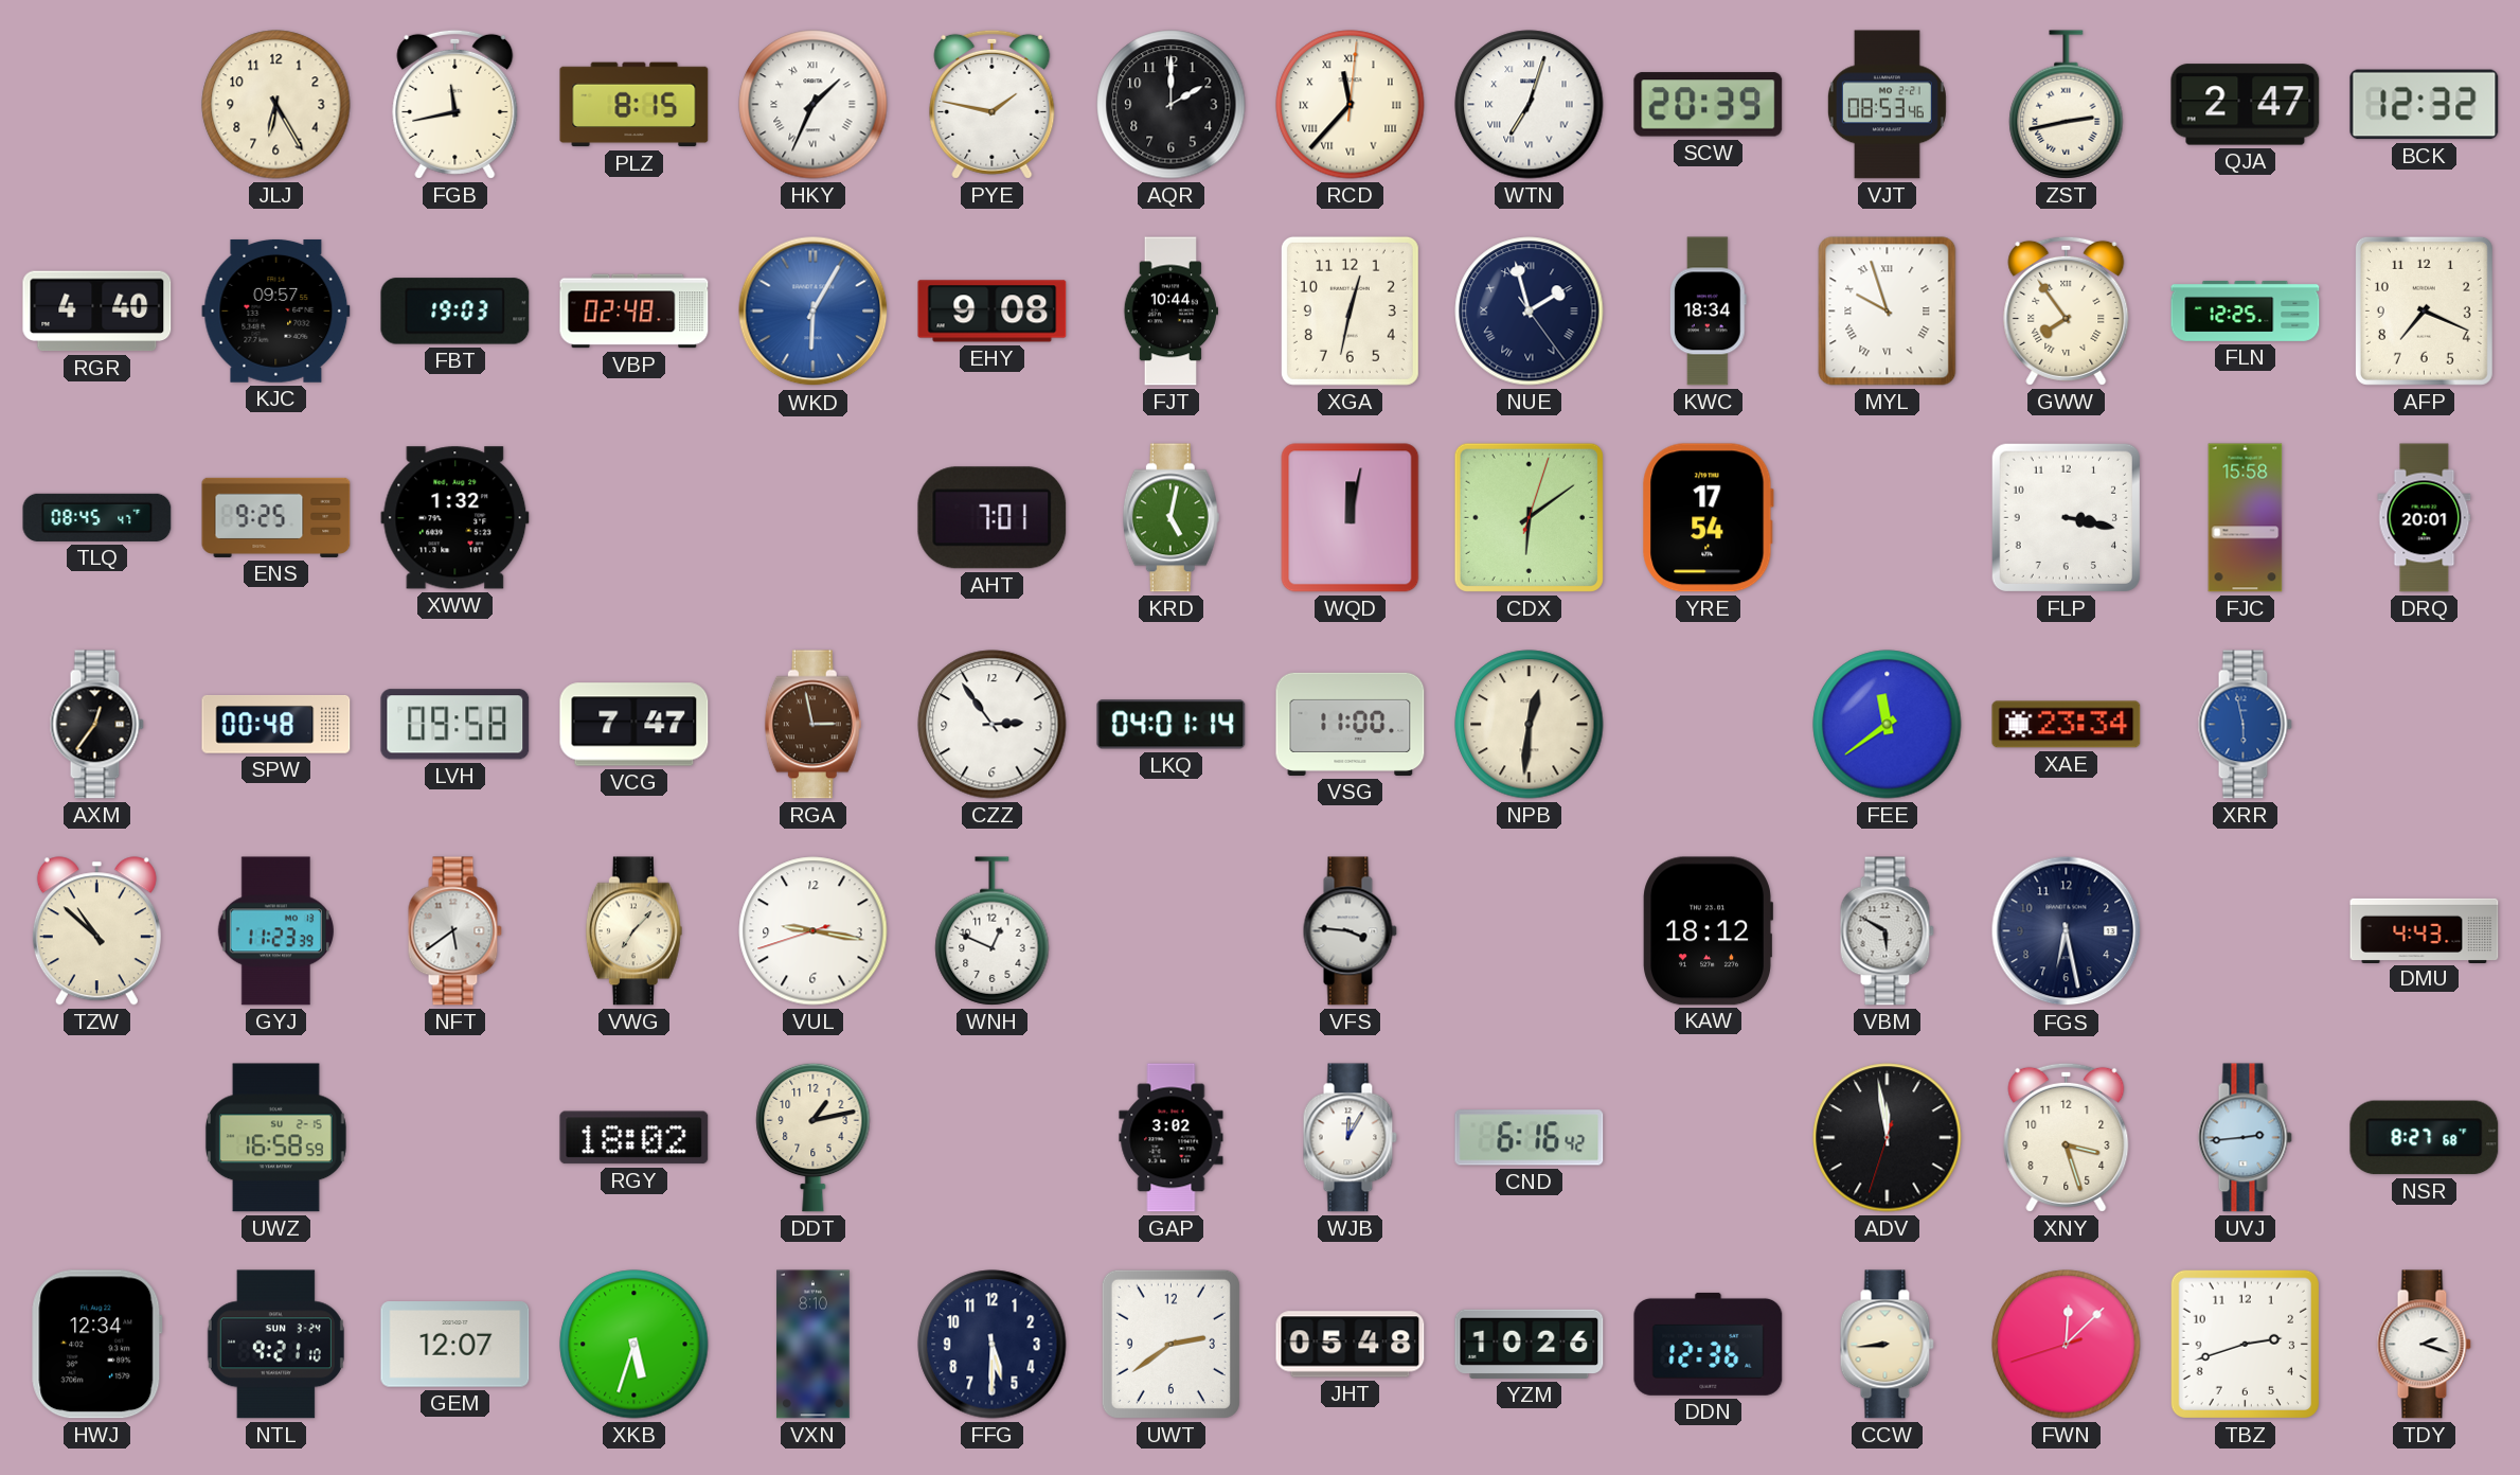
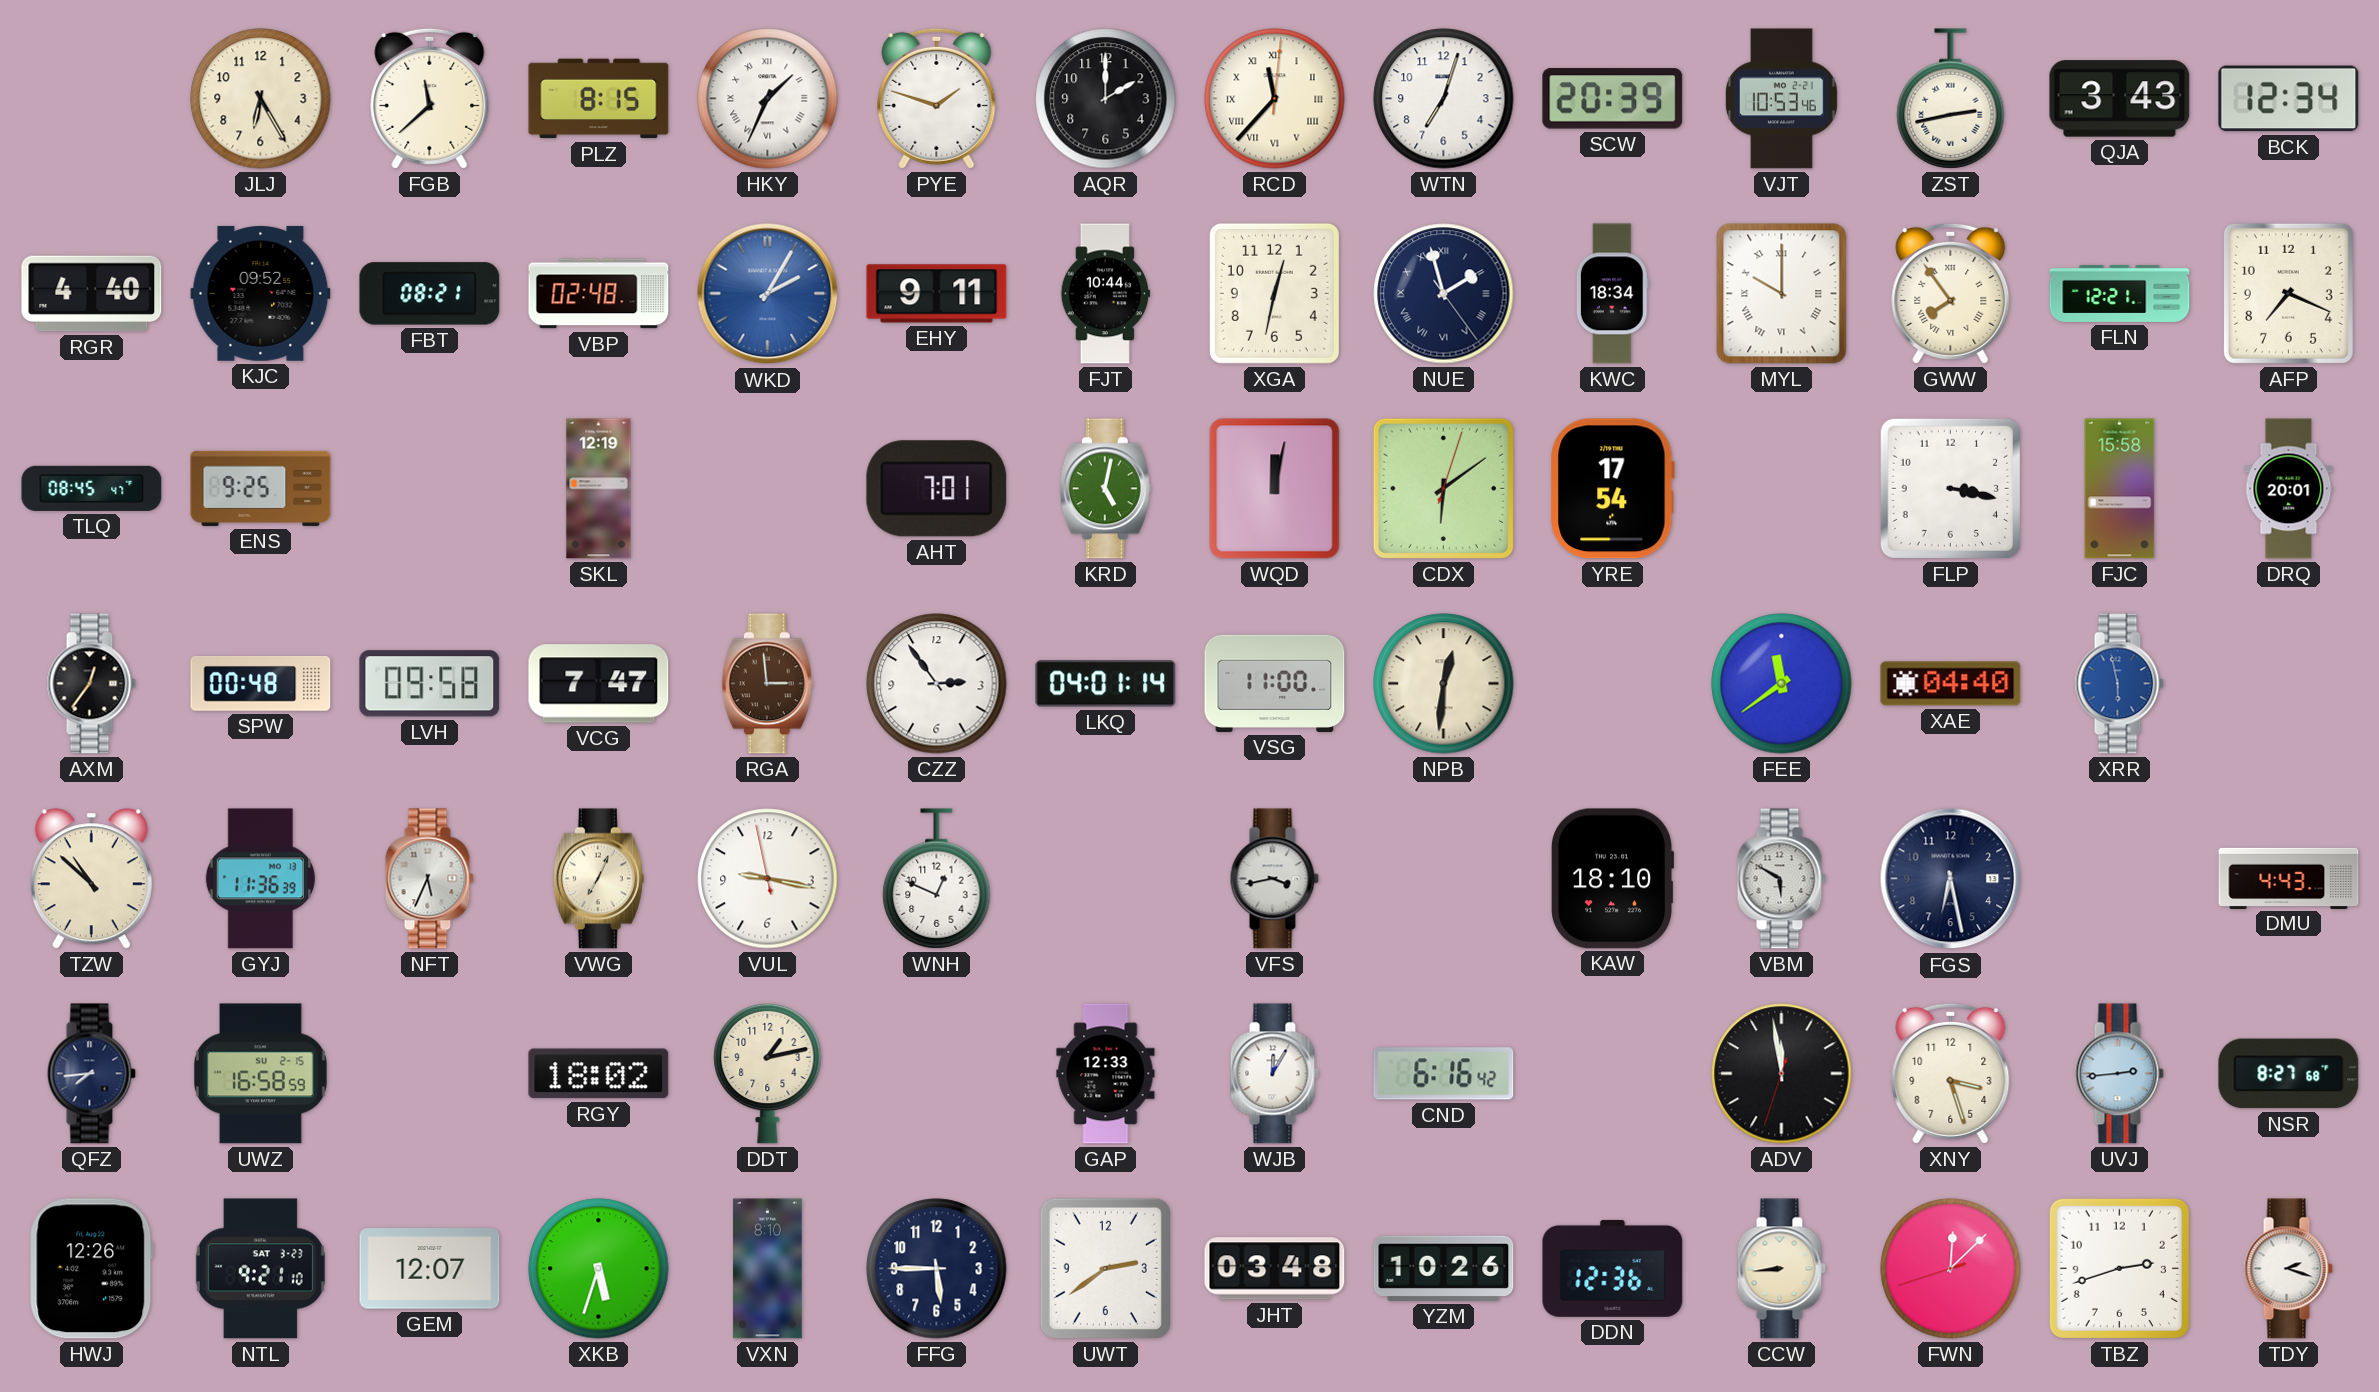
FGB: 11:43 -> 11:38
PYE: 1:47 -> 1:48
WTN numerals: Roman -> Arabic
VJT: 08:53 -> 10:53
QJA: 2:47 -> 3:43
BCK: 12:32 -> 12:34
KJC: 09:57 -> 09:52
FBT: 19:03 -> 08:21
WKD: 6:05 -> 2:05
EHY: 9:08 -> 9:11
MYL: 9:57 -> 10:00
FLN: 12:25 -> 12:21
XWW: 1:32 -> none
SKL: none -> 12:19
RGA: 2:58 -> 2:59
XAE: 23:34 -> 04:40
GYJ: 11:23 -> 11:36
NFT: 5:39 -> 5:34
VWG: 7:07 -> 7:04
VUL: 9:16:42 -> 9:16:58
VFS: 3:46 -> 3:43
KAW: 18:12 -> 18:10
QFZ: none -> 7:44
GAP: 3:02 -> 12:33
HWJ: 12:34 -> 12:26
NTL date: SUN 3-24 -> SAT 3-23
FFG: 5:30 -> 5:45
JHT: 05:48 -> 03:48
